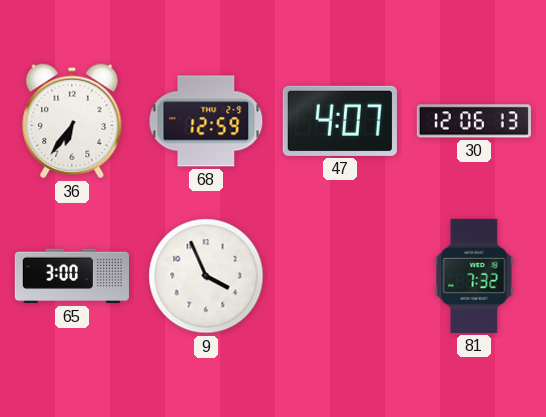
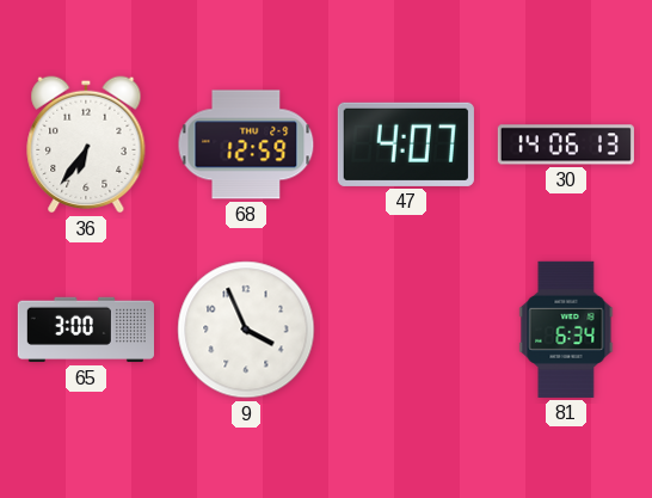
30: 12:06 -> 14:06
81: 7:32 -> 6:34
